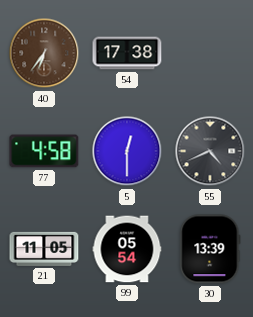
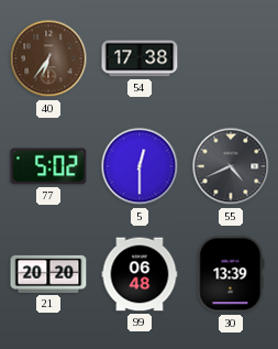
77: 4:58 -> 5:02
21: 11:05 -> 20:20
99: 05:54 -> 06:48
